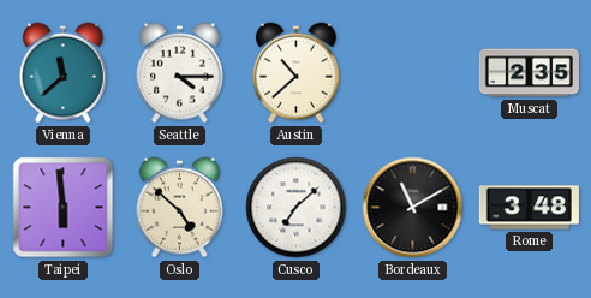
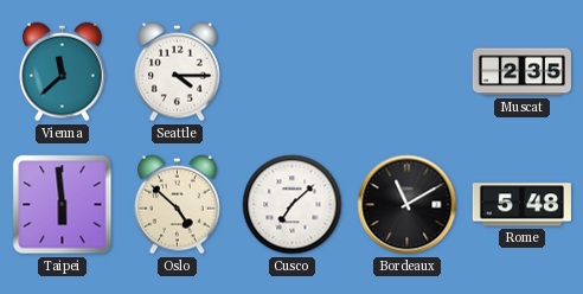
Austin: 10:38 -> none
Rome: 3:48 -> 5:48
